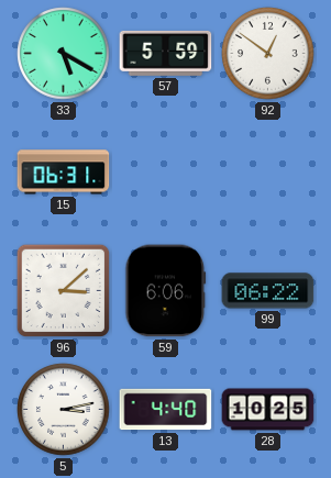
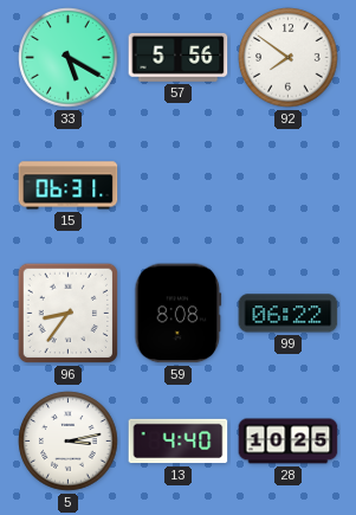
57: 5:59 -> 5:56
92: 12:51 -> 7:51
96: 3:08 -> 8:36
59: 6:06 -> 8:08
